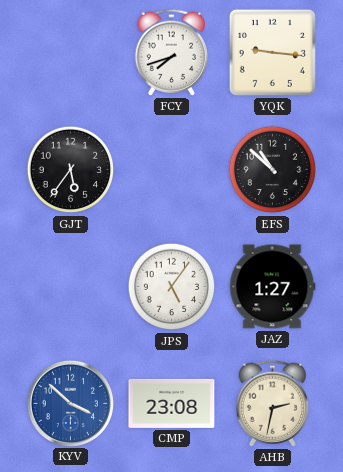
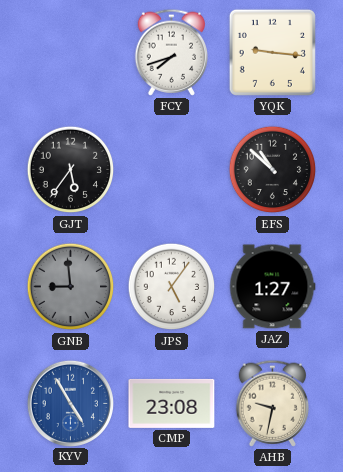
GNB: none -> 8:59
KYV: 3:52 -> 4:55
AHB: 2:32 -> 9:32
